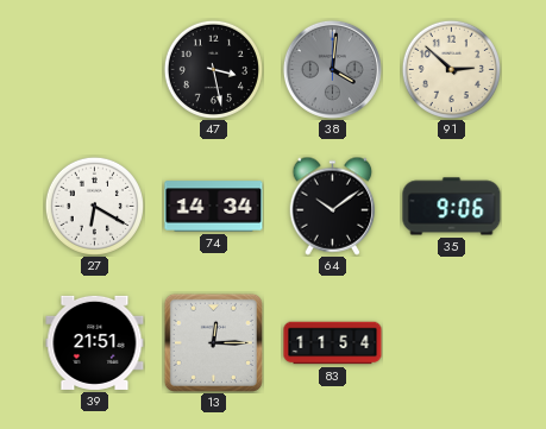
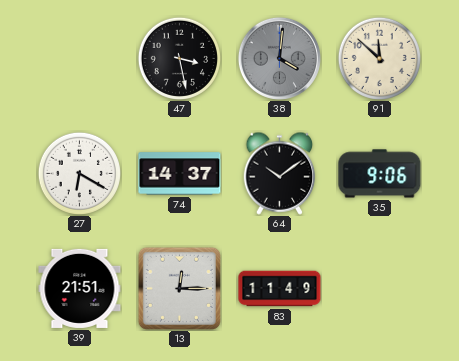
91: 2:52 -> 11:52
74: 14:34 -> 14:37
83: 11:54 -> 11:49
